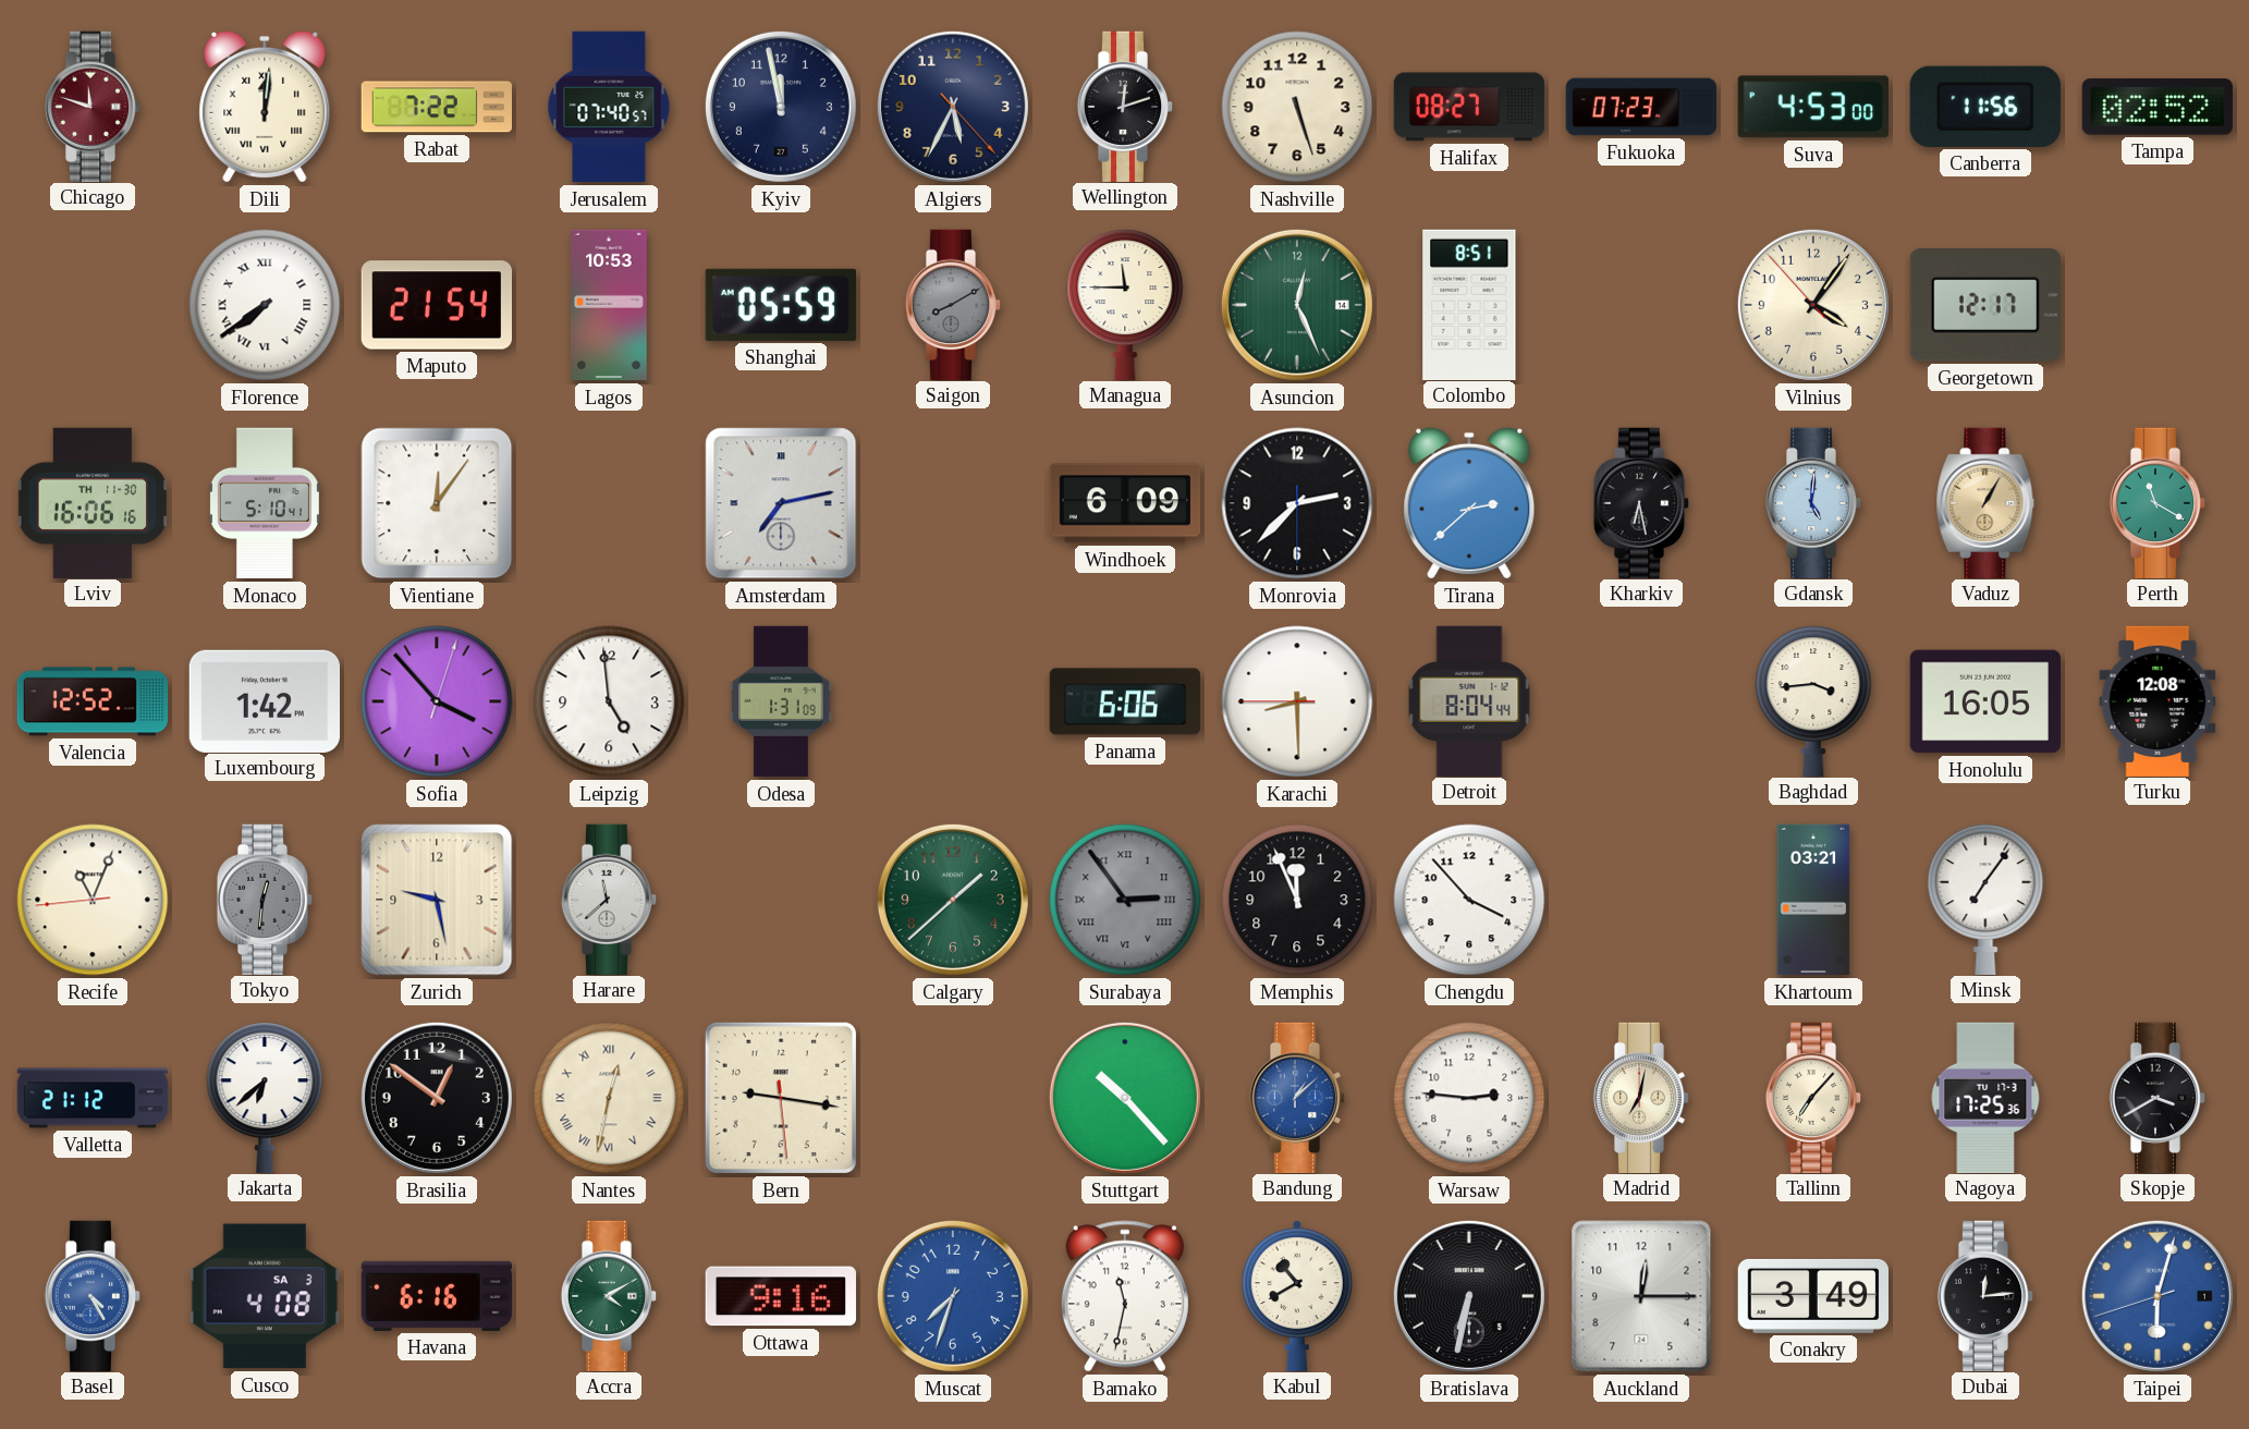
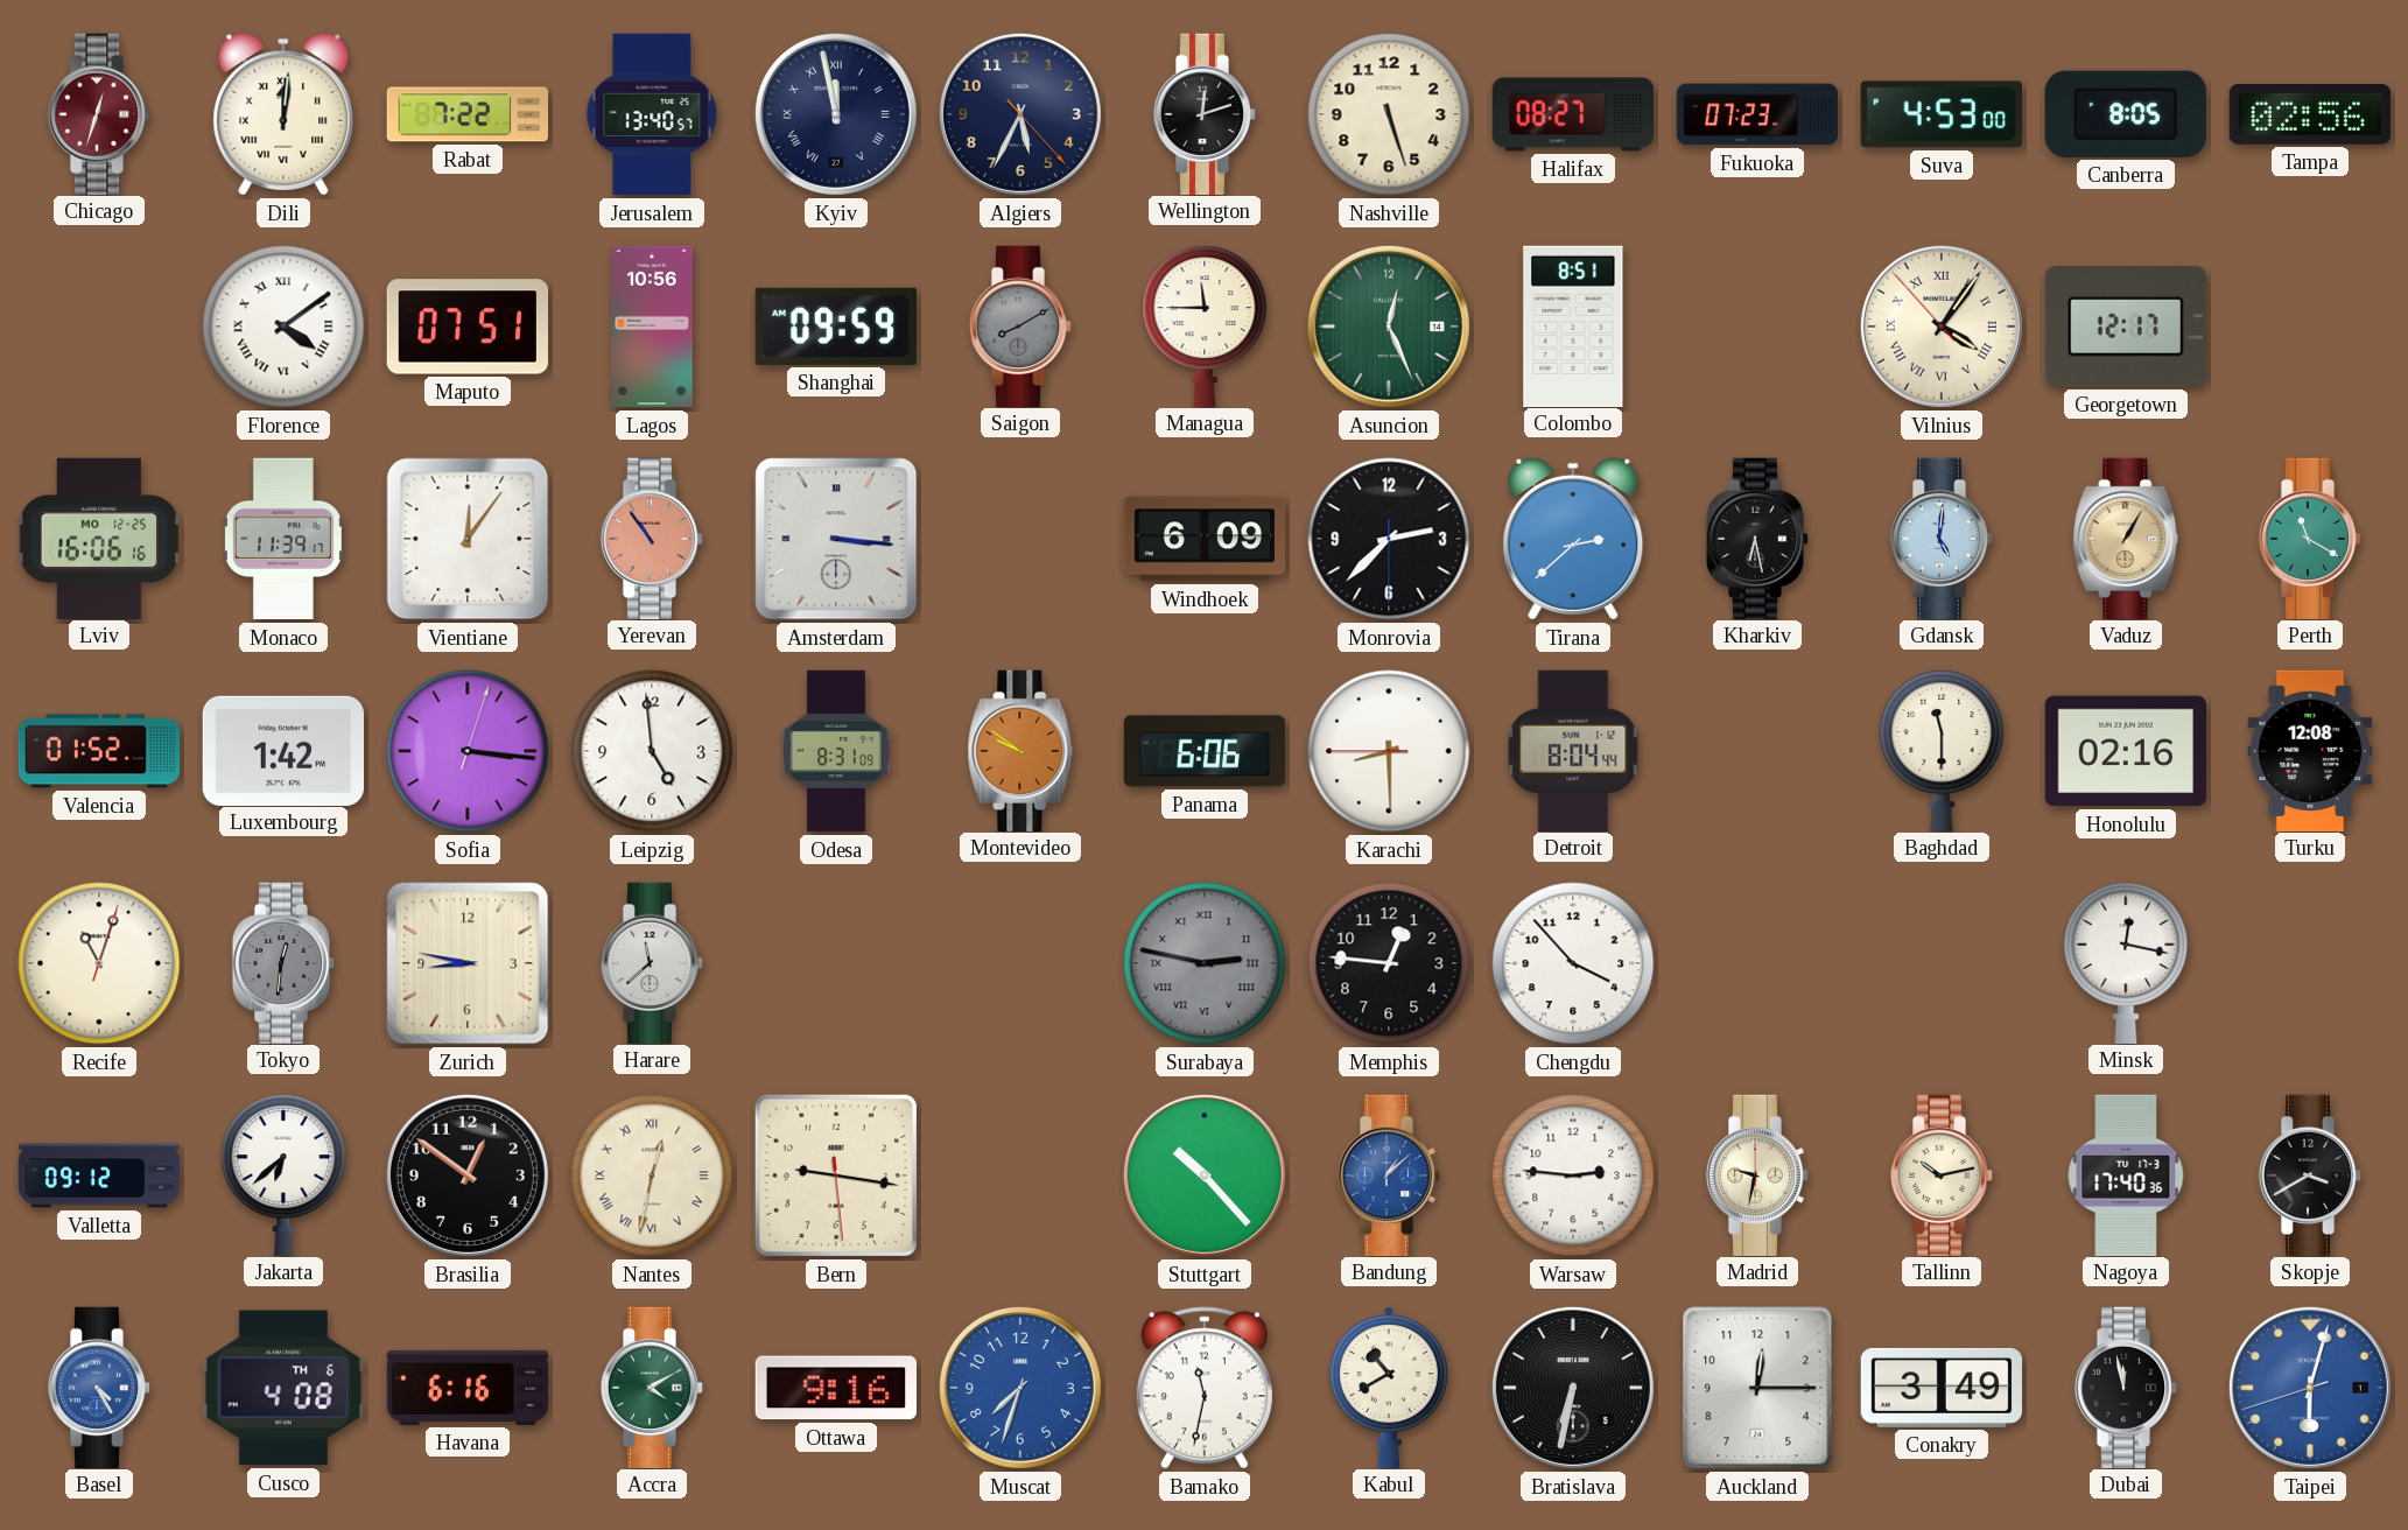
Chicago: 11:48 -> 12:33
Jerusalem: 07:40 -> 13:40
Kyiv numerals: Arabic -> Roman
Canberra: 11:56 -> 8:05
Tampa: 02:52 -> 02:56
Florence: 7:39 -> 4:09
Maputo: 21:54 -> 07:51
Lagos: 10:53 -> 10:56
Shanghai: 05:59 -> 09:59
Vilnius numerals: Arabic -> Roman
Lviv date: TH 11-30 -> MO 12-25
Monaco: 5:10 -> 11:39
Yerevan: none -> 10:54
Amsterdam: 7:13 -> 3:16
Valencia: 12:52 -> 01:52
Sofia: 3:53 -> 3:16
Odesa: 1:31 -> 8:31
Montevideo: none -> 9:51
Baghdad: 3:44 -> 11:30
Honolulu: 16:05 -> 02:16
Recife: 11:03:44 -> 11:03:03
Zurich: 9:28 -> 8:47
Calgary: 1:38 -> none
Surabaya: 2:54 -> 2:47
Memphis: 11:56 -> 12:46
Khartoum: 03:21 -> none
Minsk: 7:06 -> 12:17
Valletta: 21:12 -> 09:12
Madrid: 7:02 -> 9:32
Tallinn: 7:07 -> 10:13
Nagoya: 17:25 -> 17:40
Cusco date: SA 3 -> TH 6
Dubai: 12:14 -> 11:58
